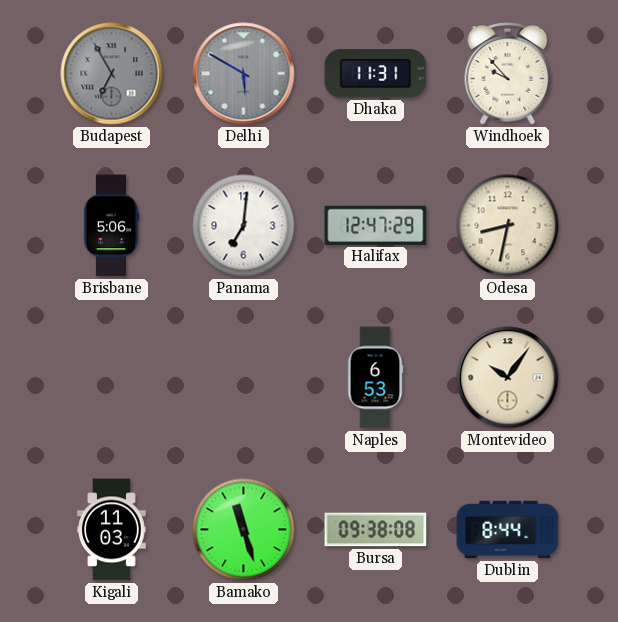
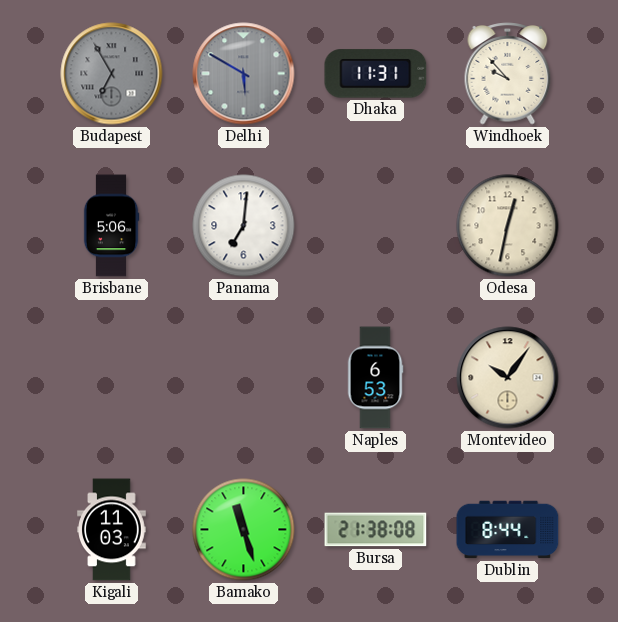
Halifax: 12:47 -> none
Odesa: 8:32 -> 12:32
Bursa: 09:38 -> 21:38
